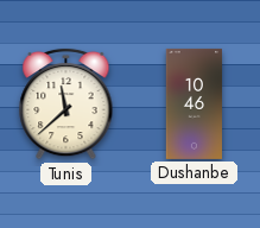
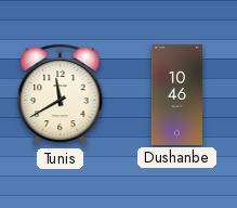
Tunis: 11:38 -> 11:40
